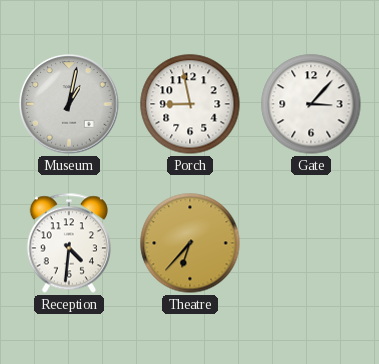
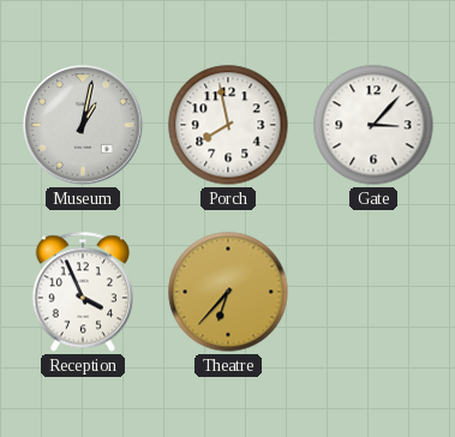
Porch: 8:58 -> 7:58
Reception: 4:31 -> 3:56
